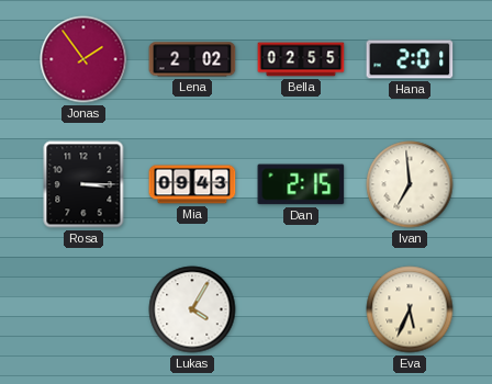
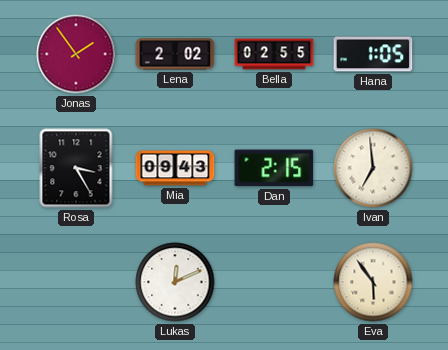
Hana: 2:01 -> 1:05
Rosa: 3:15 -> 3:25
Lukas: 4:05 -> 12:11
Eva: 5:34 -> 5:54
